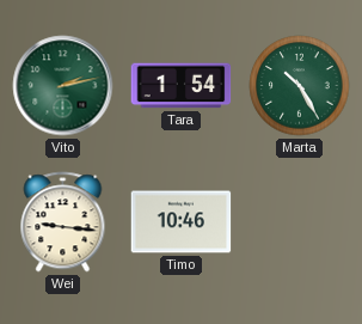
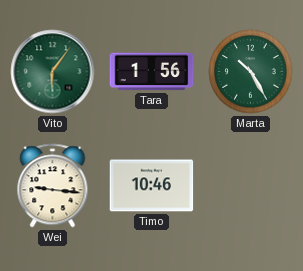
Vito: 2:13 -> 6:06
Tara: 1:54 -> 1:56
